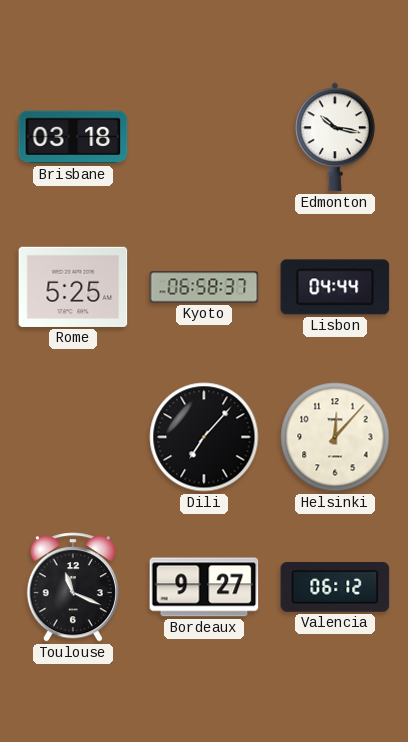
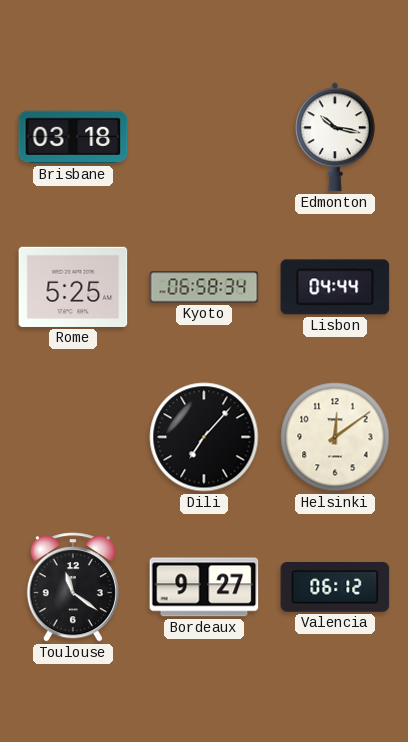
Kyoto: 06:58:37 -> 06:58:34
Helsinki: 12:07 -> 12:09
Toulouse: 11:19 -> 11:21
